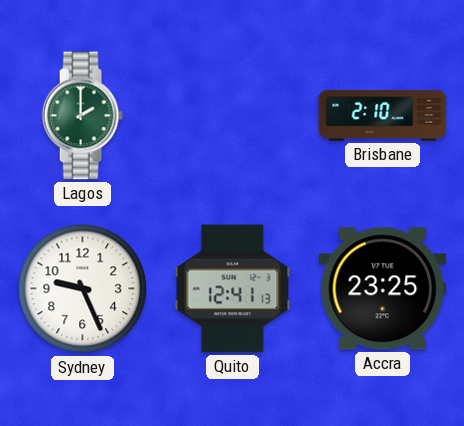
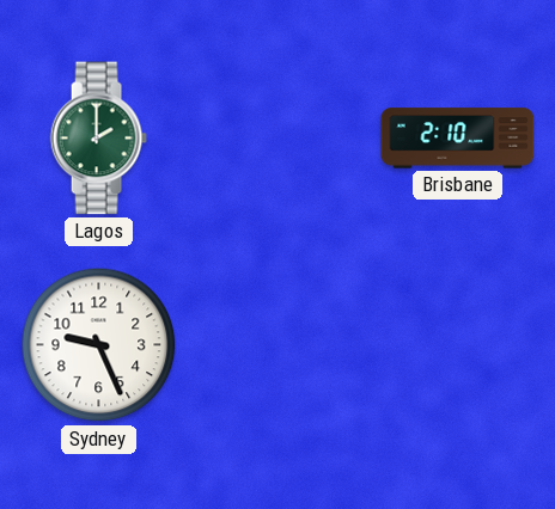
Quito: 12:41 -> none
Accra: 23:25 -> none
